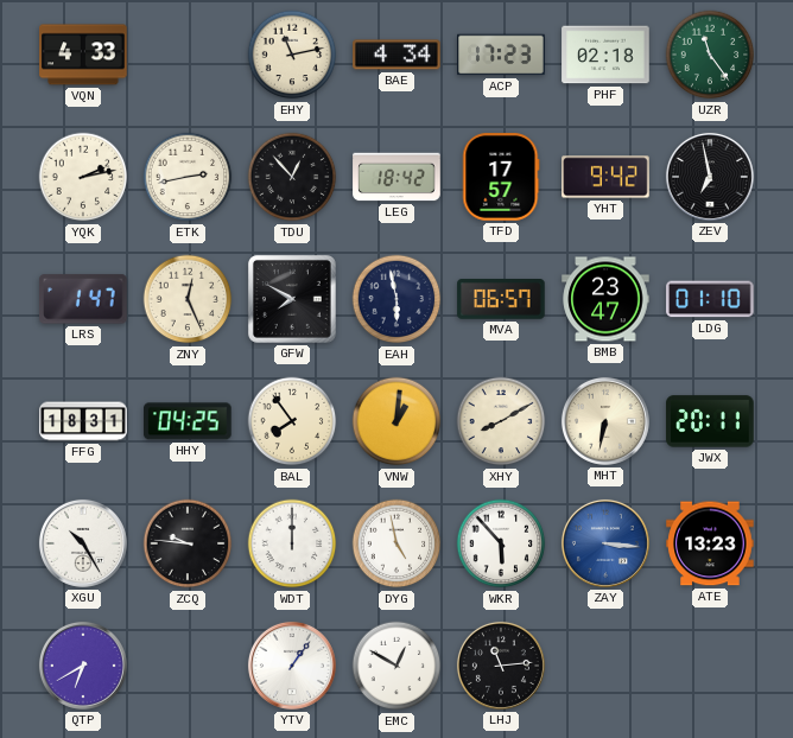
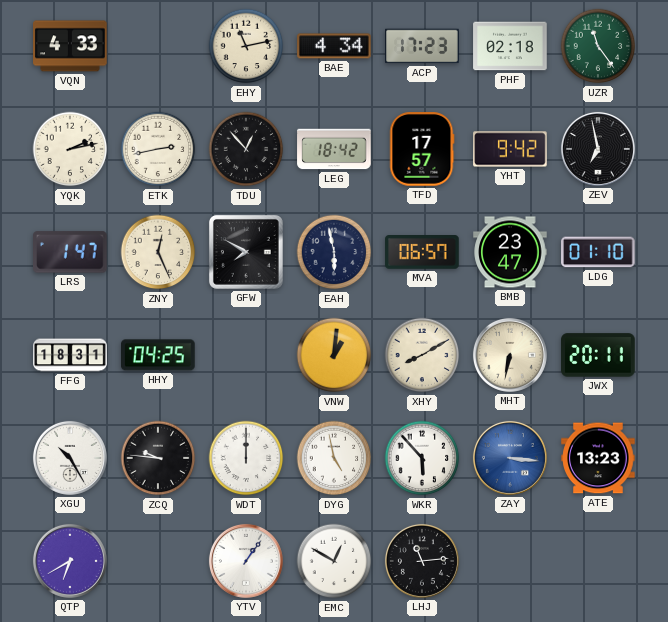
BAL: 7:54 -> none
